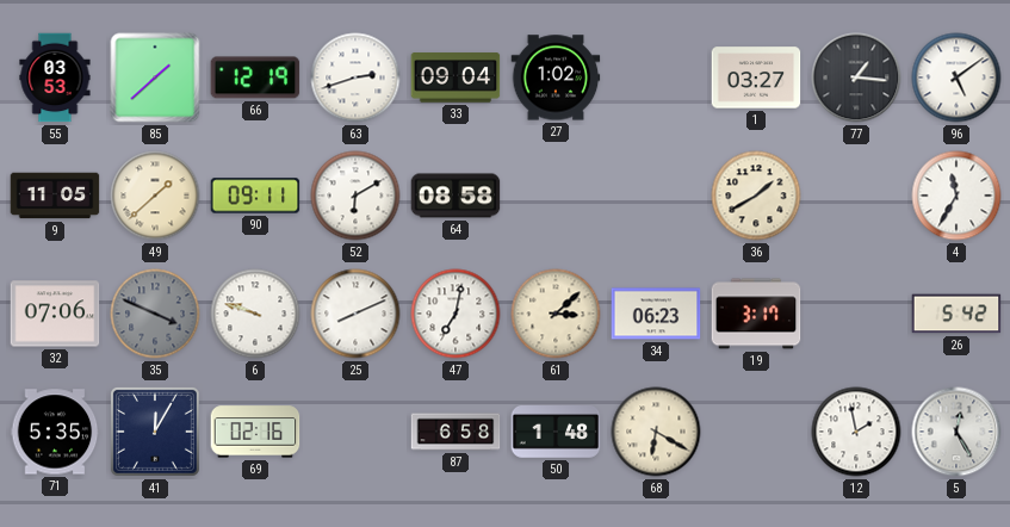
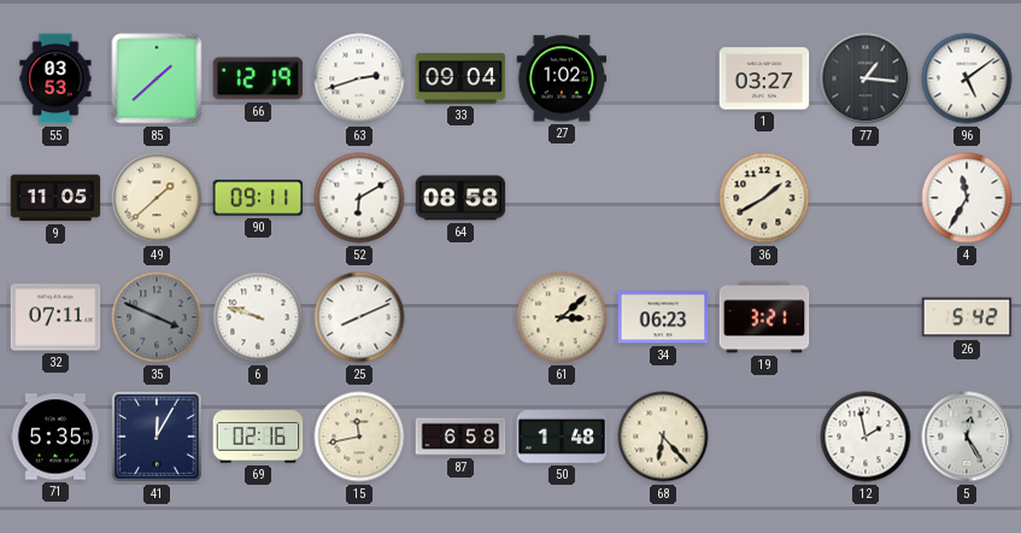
32: 07:06 -> 07:11
47: 7:02 -> none
19: 3:17 -> 3:21
15: none -> 11:43
68: 6:20 -> 6:23
